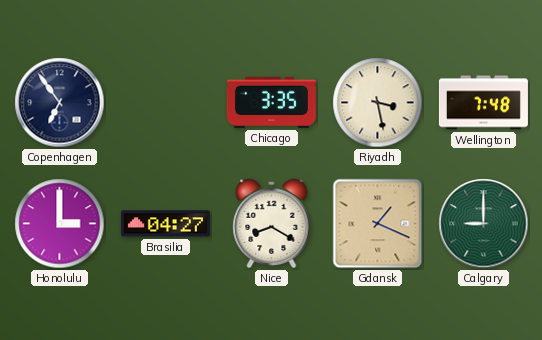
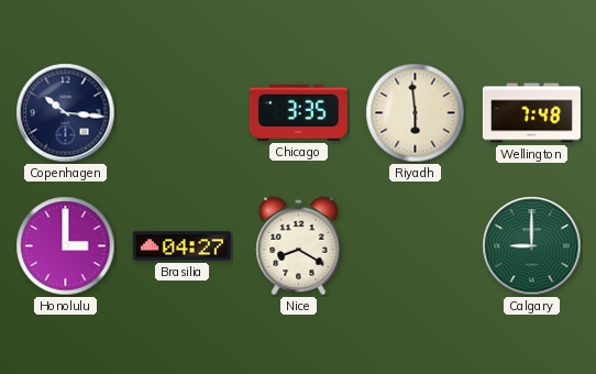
Copenhagen: 6:54 -> 10:16
Riyadh: 3:28 -> 5:59
Gdansk: 1:19 -> none
